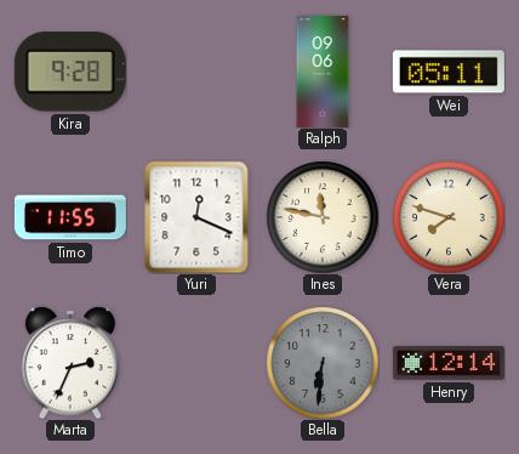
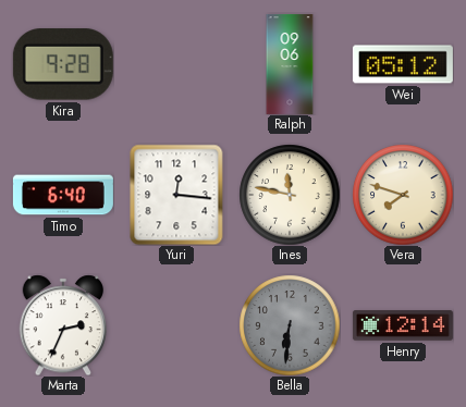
Wei: 05:11 -> 05:12
Timo: 11:55 -> 6:40
Yuri: 12:19 -> 12:16
